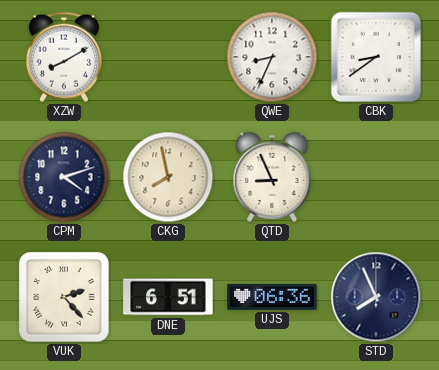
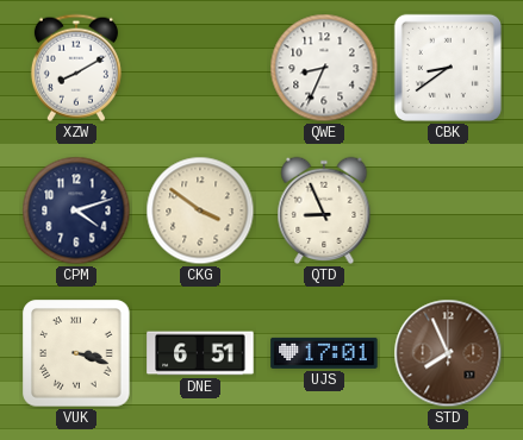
CKG: 7:58 -> 3:51
VUK: 2:23 -> 3:18
UJS: 06:36 -> 17:01
STD dial: navy -> brown
